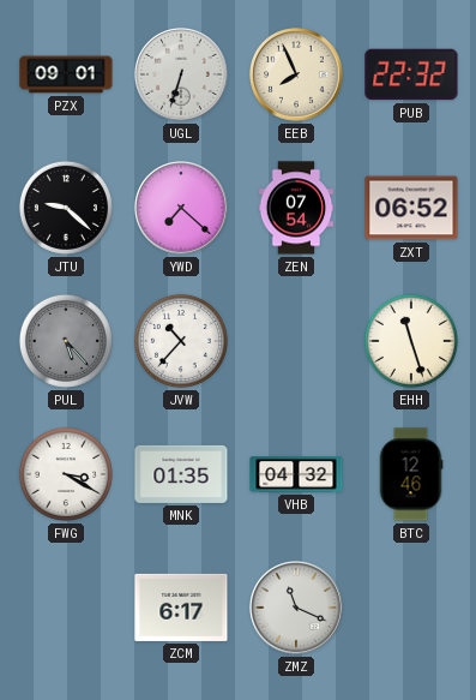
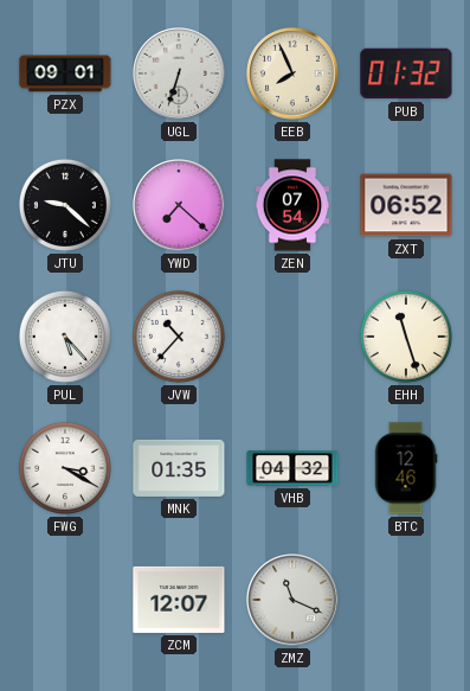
PUB: 22:32 -> 01:32
PUL dial: grey -> white
ZCM: 6:17 -> 12:07
